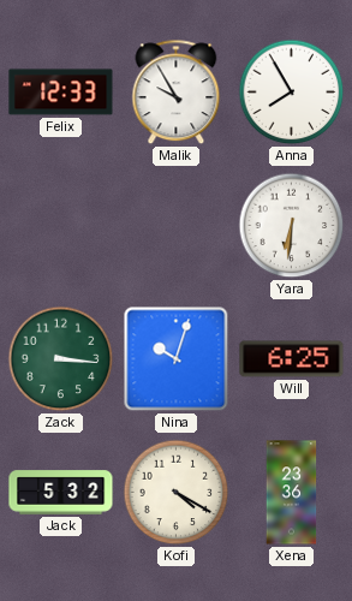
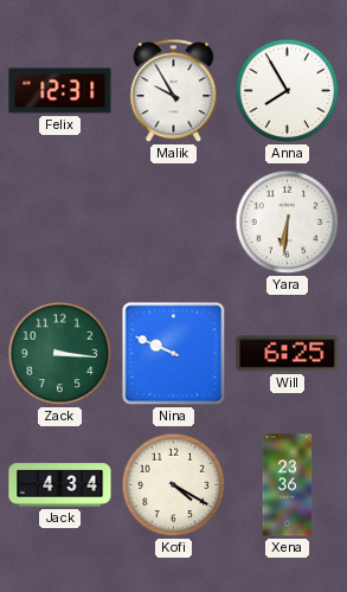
Felix: 12:33 -> 12:31
Nina: 10:03 -> 9:49
Jack: 5:32 -> 4:34
